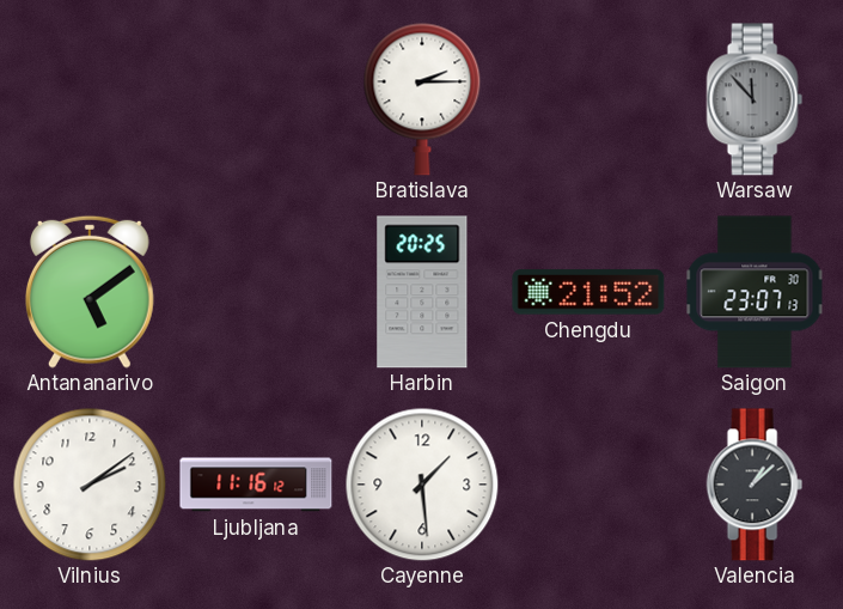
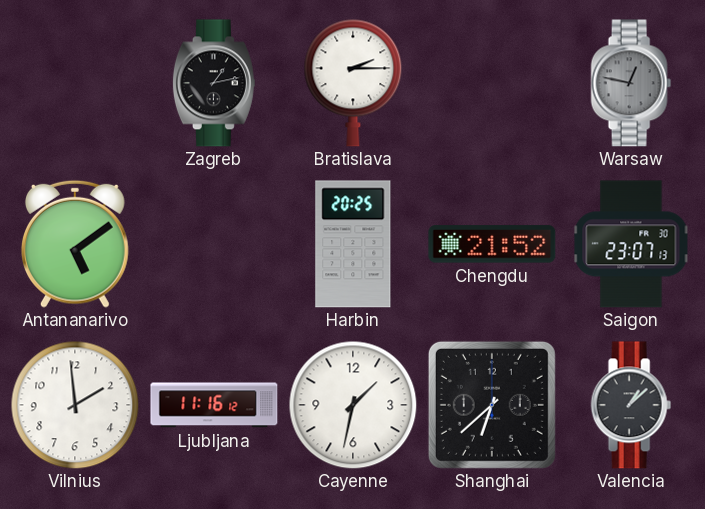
Zagreb: none -> 1:13
Warsaw: 11:53 -> 12:47
Vilnius: 2:09 -> 1:59
Cayenne: 1:29 -> 1:32
Shanghai: none -> 6:38
